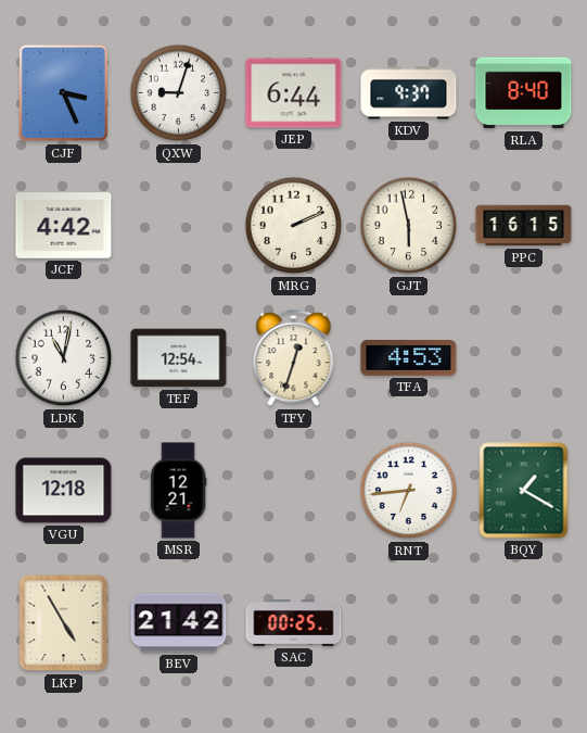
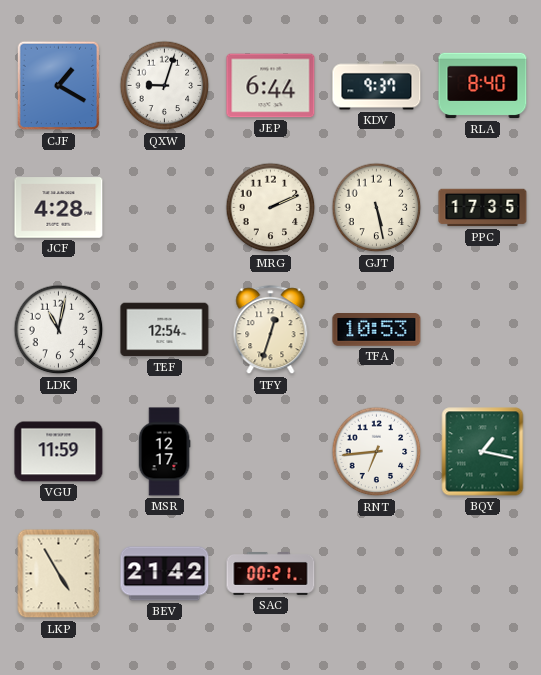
CJF: 3:26 -> 1:20
JCF: 4:42 -> 4:28
GJT: 5:58 -> 5:28
PPC: 16:15 -> 17:35
TFA: 4:53 -> 10:53
VGU: 12:18 -> 11:59
MSR: 12:21 -> 12:17
BQY: 1:20 -> 1:17
SAC: 00:25 -> 00:21
